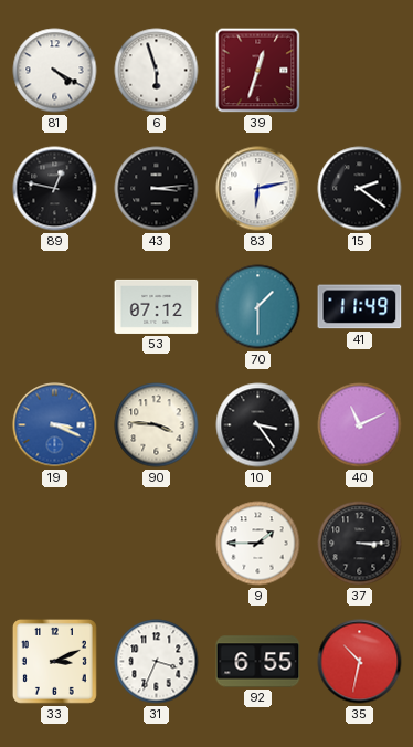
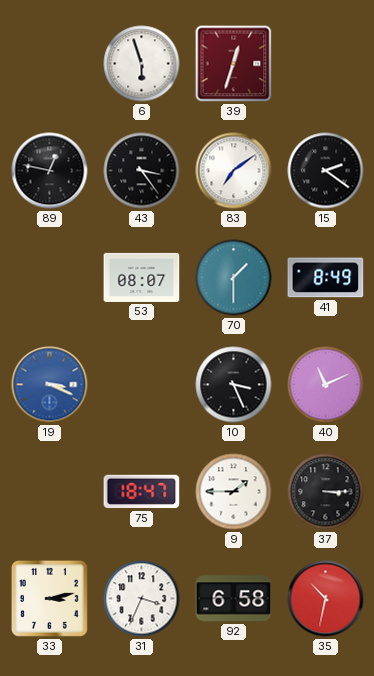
81: 4:20 -> none
43: 3:14 -> 3:24
83: 6:13 -> 7:09
53: 07:12 -> 08:07
41: 11:49 -> 8:49
90: 3:46 -> none
10: 3:24 -> 3:26
75: none -> 18:47
33: 3:11 -> 3:13
92: 6:55 -> 6:58
